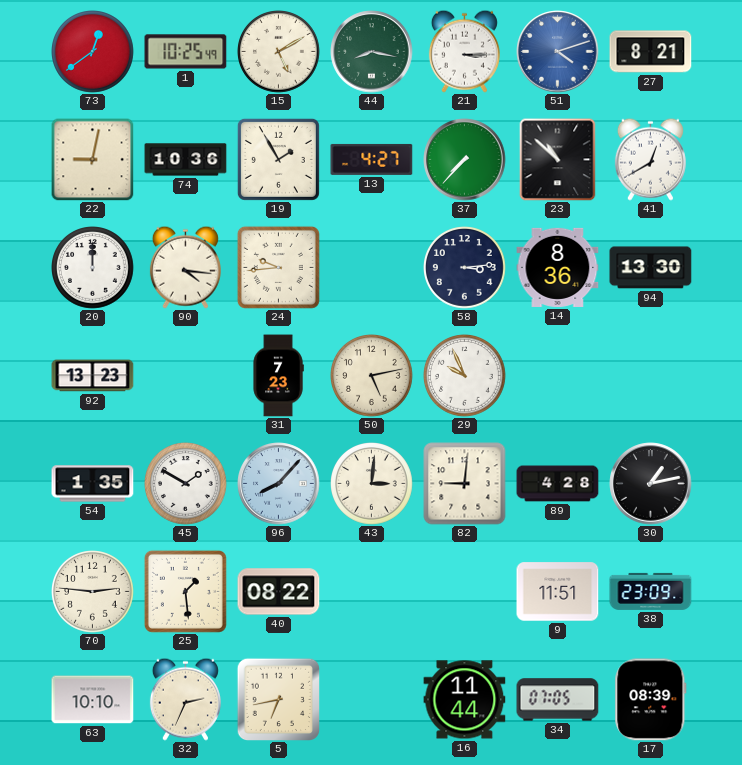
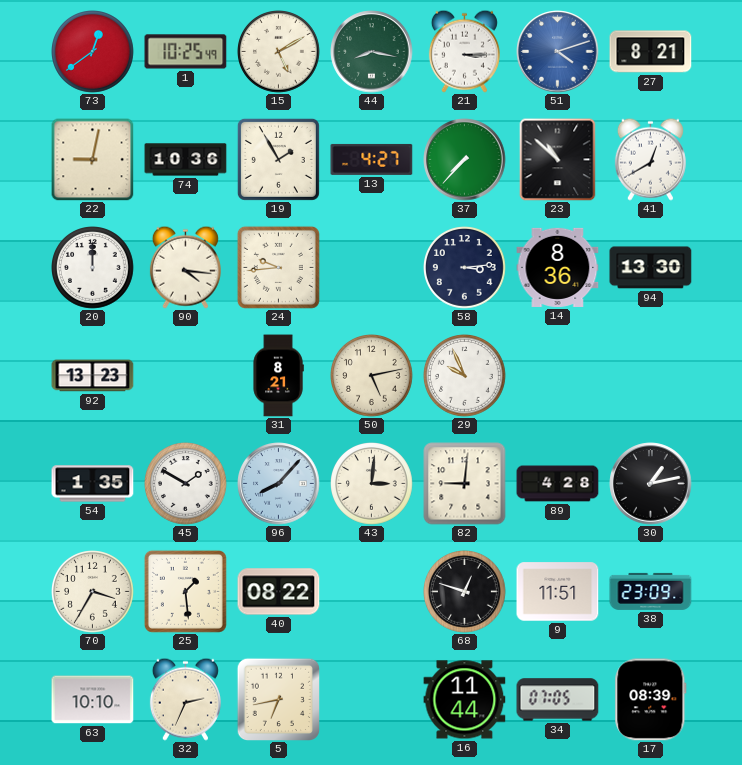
31: 7:23 -> 8:21
70: 2:46 -> 3:35
68: none -> 12:48
